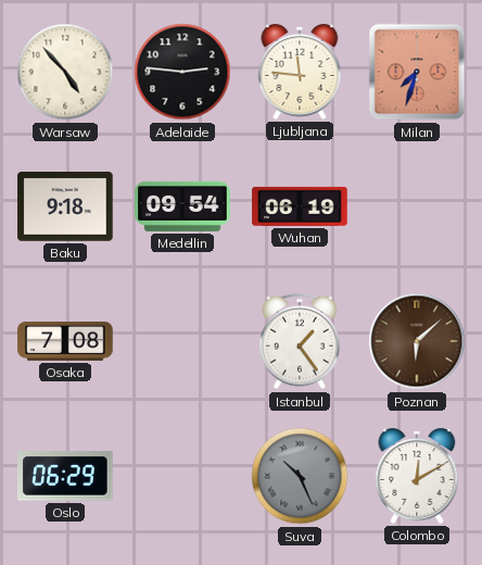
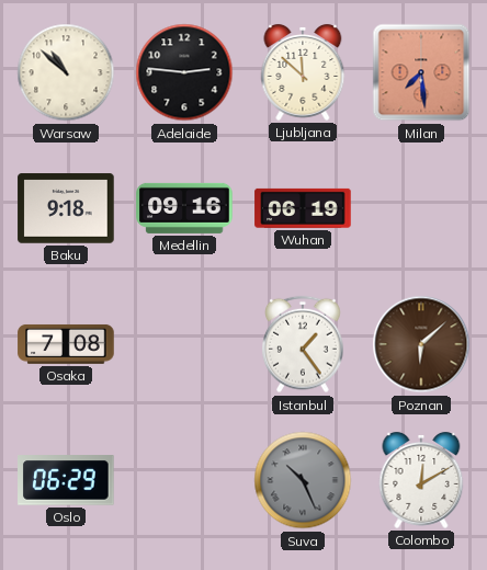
Warsaw: 4:53 -> 10:52
Ljubljana: 11:46 -> 11:52
Milan: 7:33 -> 7:29
Medellin: 09:54 -> 09:16
